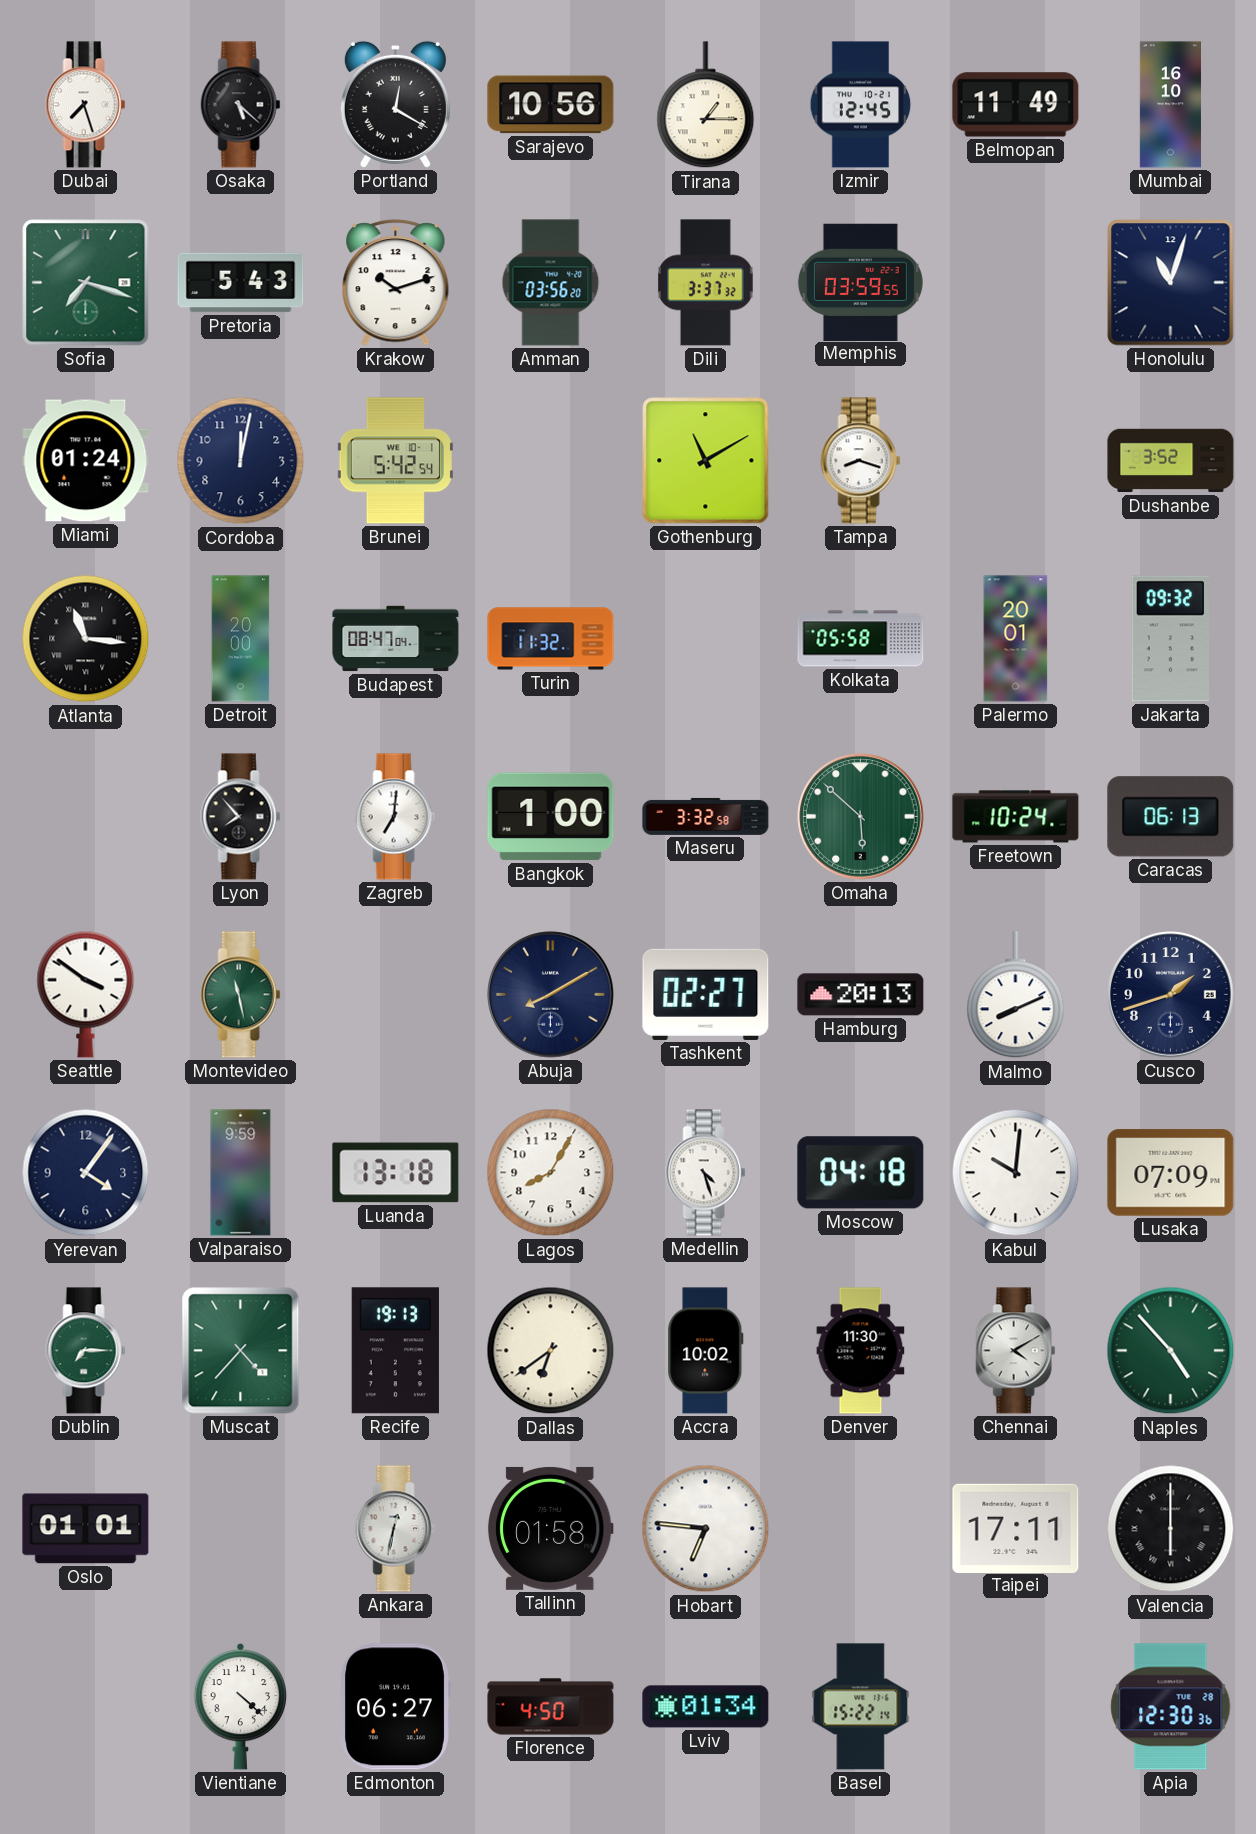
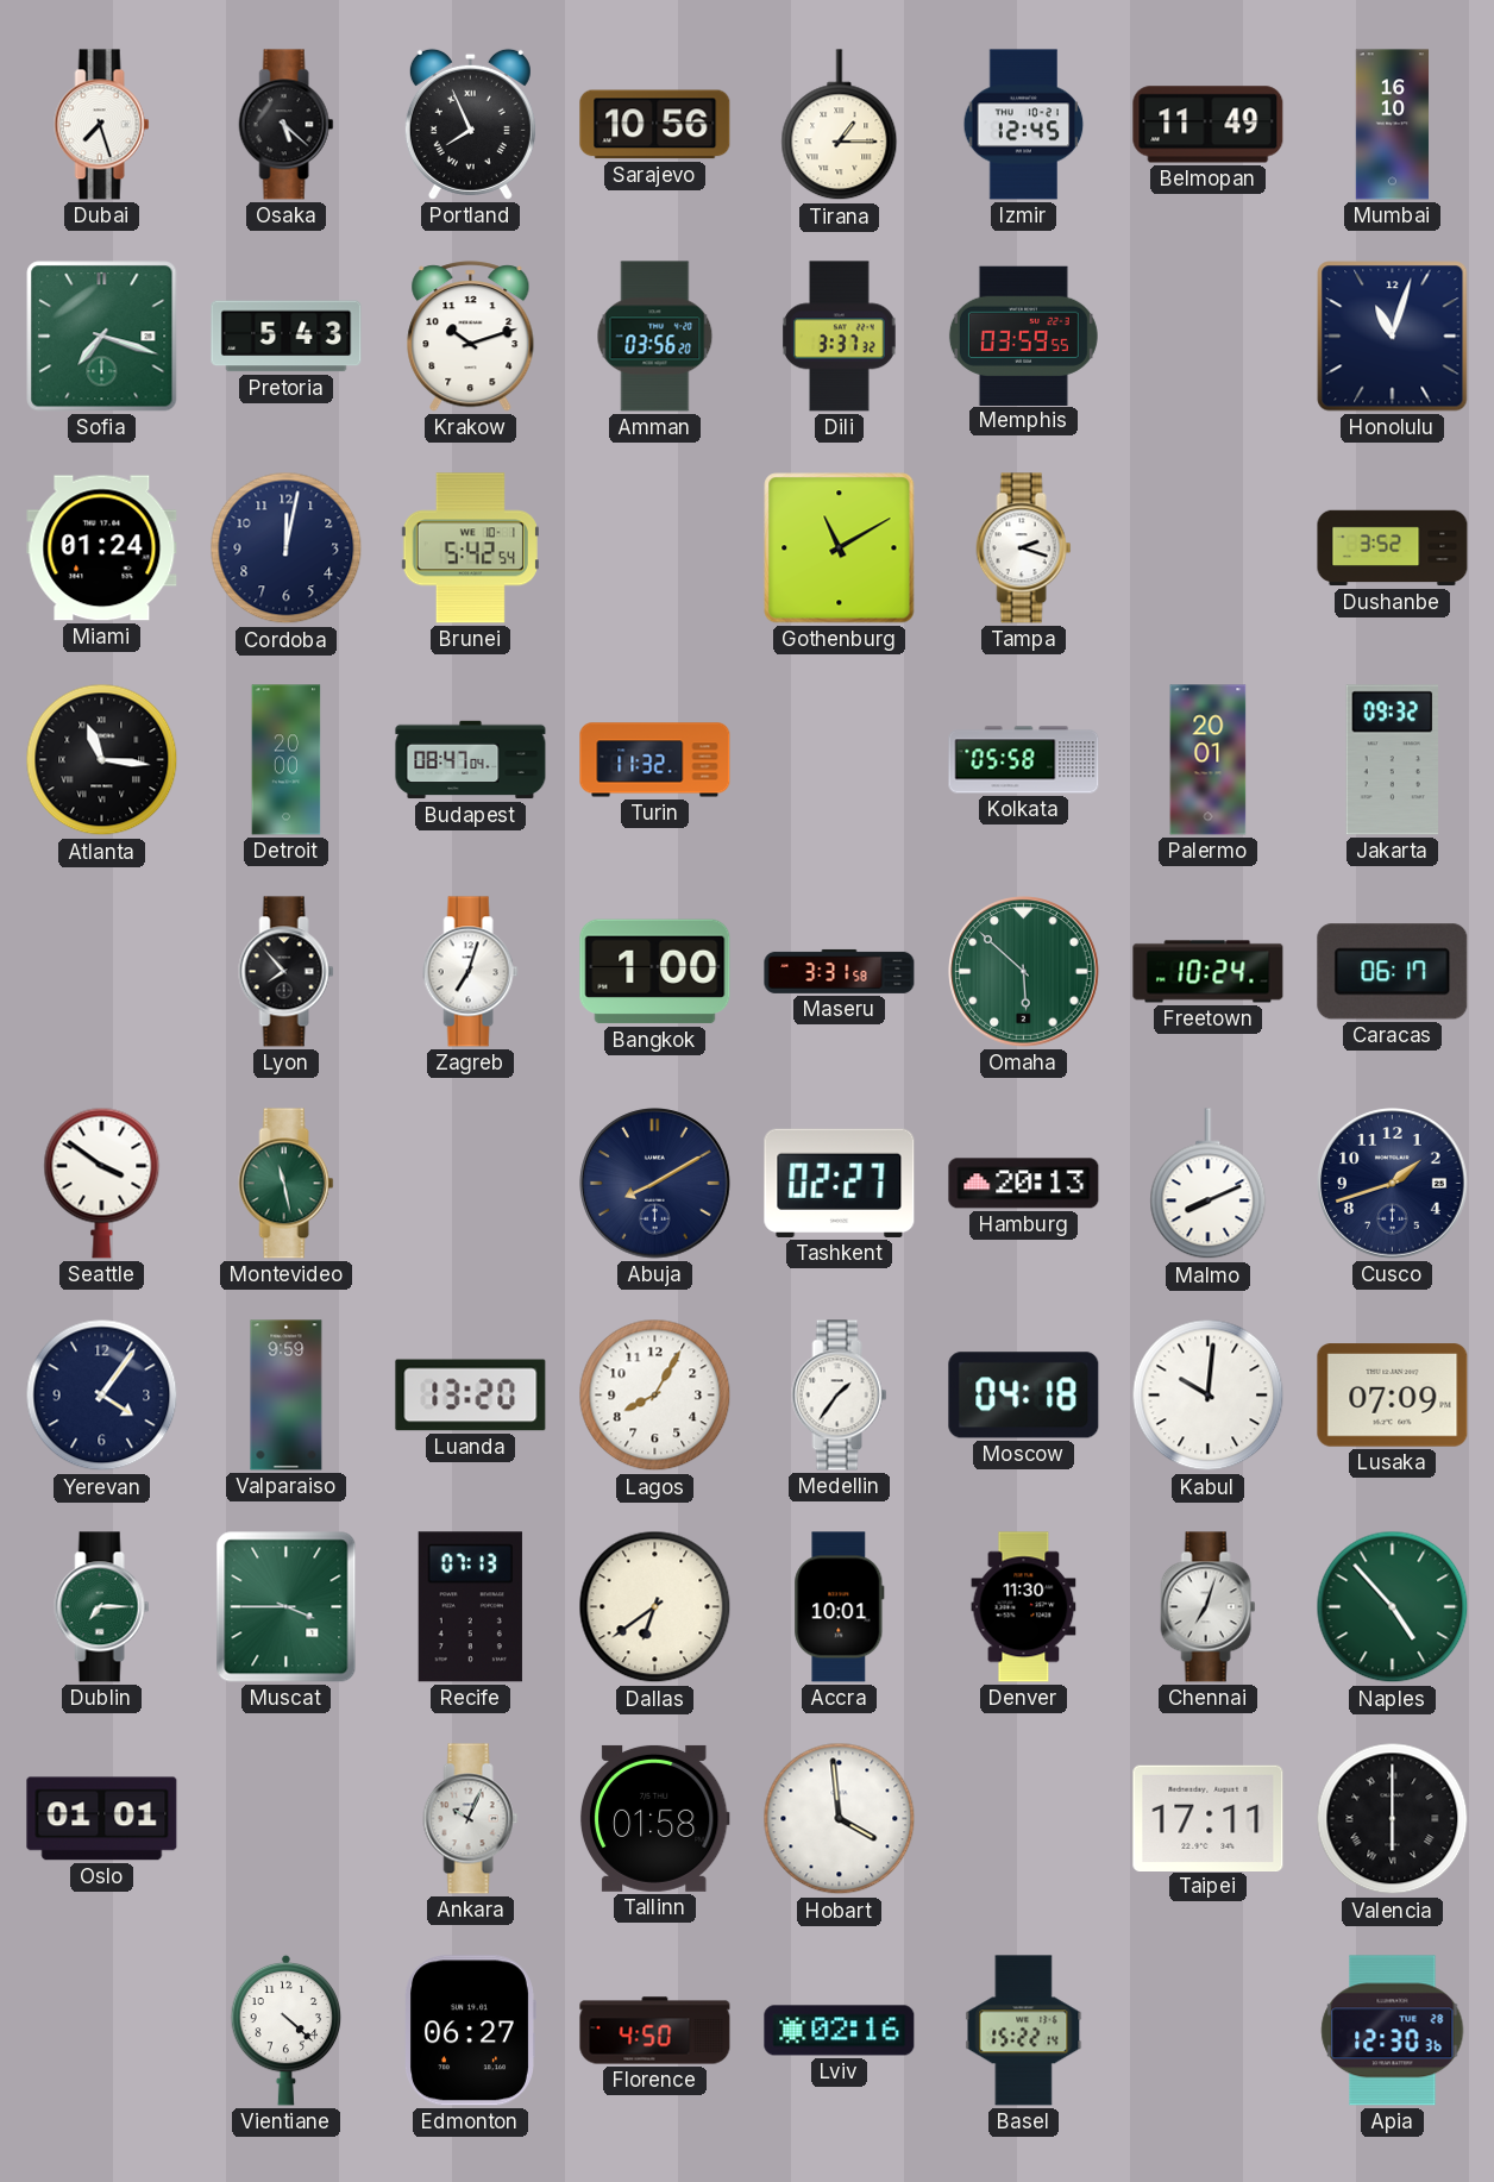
Portland: 12:20 -> 7:56
Tampa: 8:18 -> 2:18
Zagreb: 7:01 -> 7:03
Maseru: 3:32 -> 3:31
Caracas: 06:13 -> 06:17
Luanda: 13:18 -> 13:20
Medellin: 4:27 -> 1:36
Muscat: 4:37 -> 3:45
Recife: 19:13 -> 07:13
Accra: 10:02 -> 10:01
Chennai: 4:10 -> 7:03
Ankara: 12:32 -> 10:04
Hobart: 6:46 -> 3:59
Lviv: 01:34 -> 02:16
